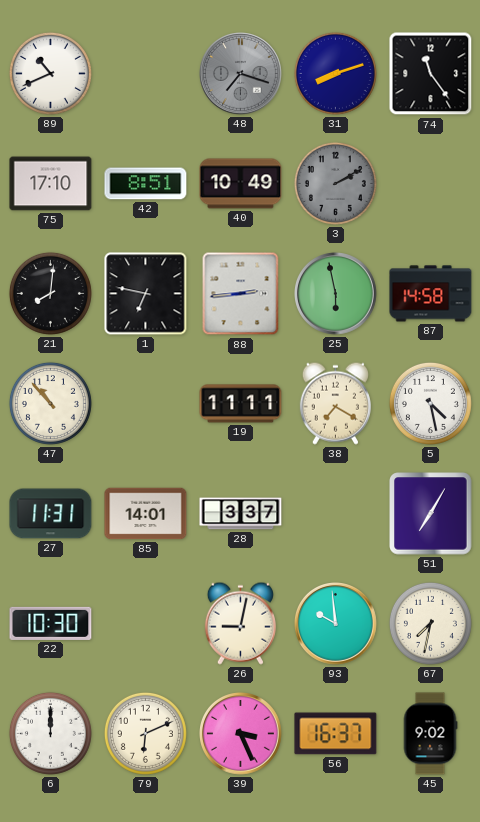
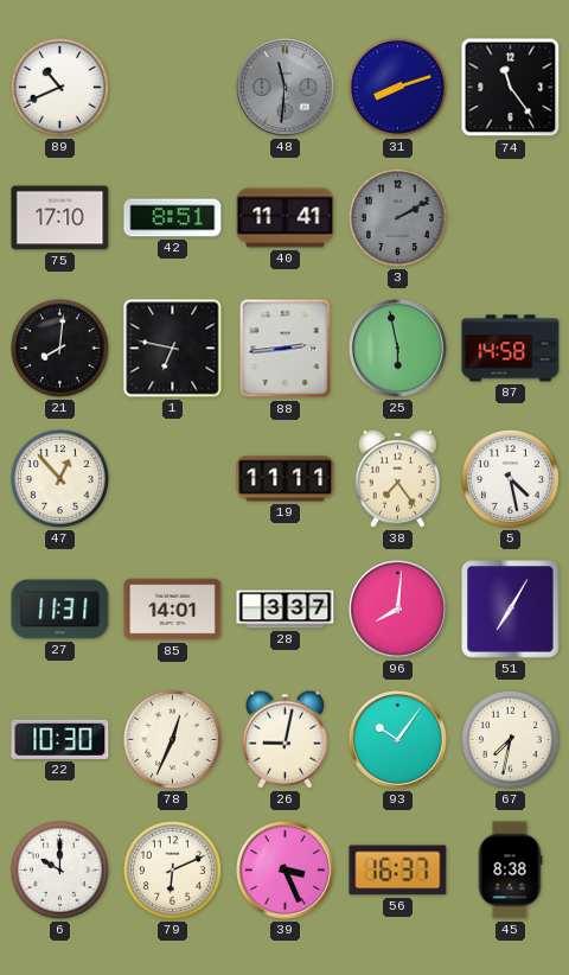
48: 7:18 -> 11:31
40: 10:49 -> 11:41
47: 10:53 -> 12:53
38: 7:20 -> 7:24
96: none -> 8:01
78: none -> 12:34
93: 9:59 -> 10:06
6: 12:00 -> 10:00
45: 9:02 -> 8:38
